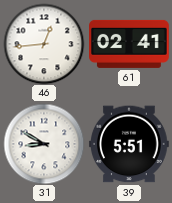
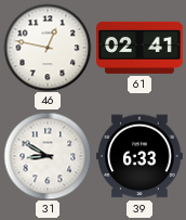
46: 12:44 -> 12:47
39: 5:51 -> 6:33
